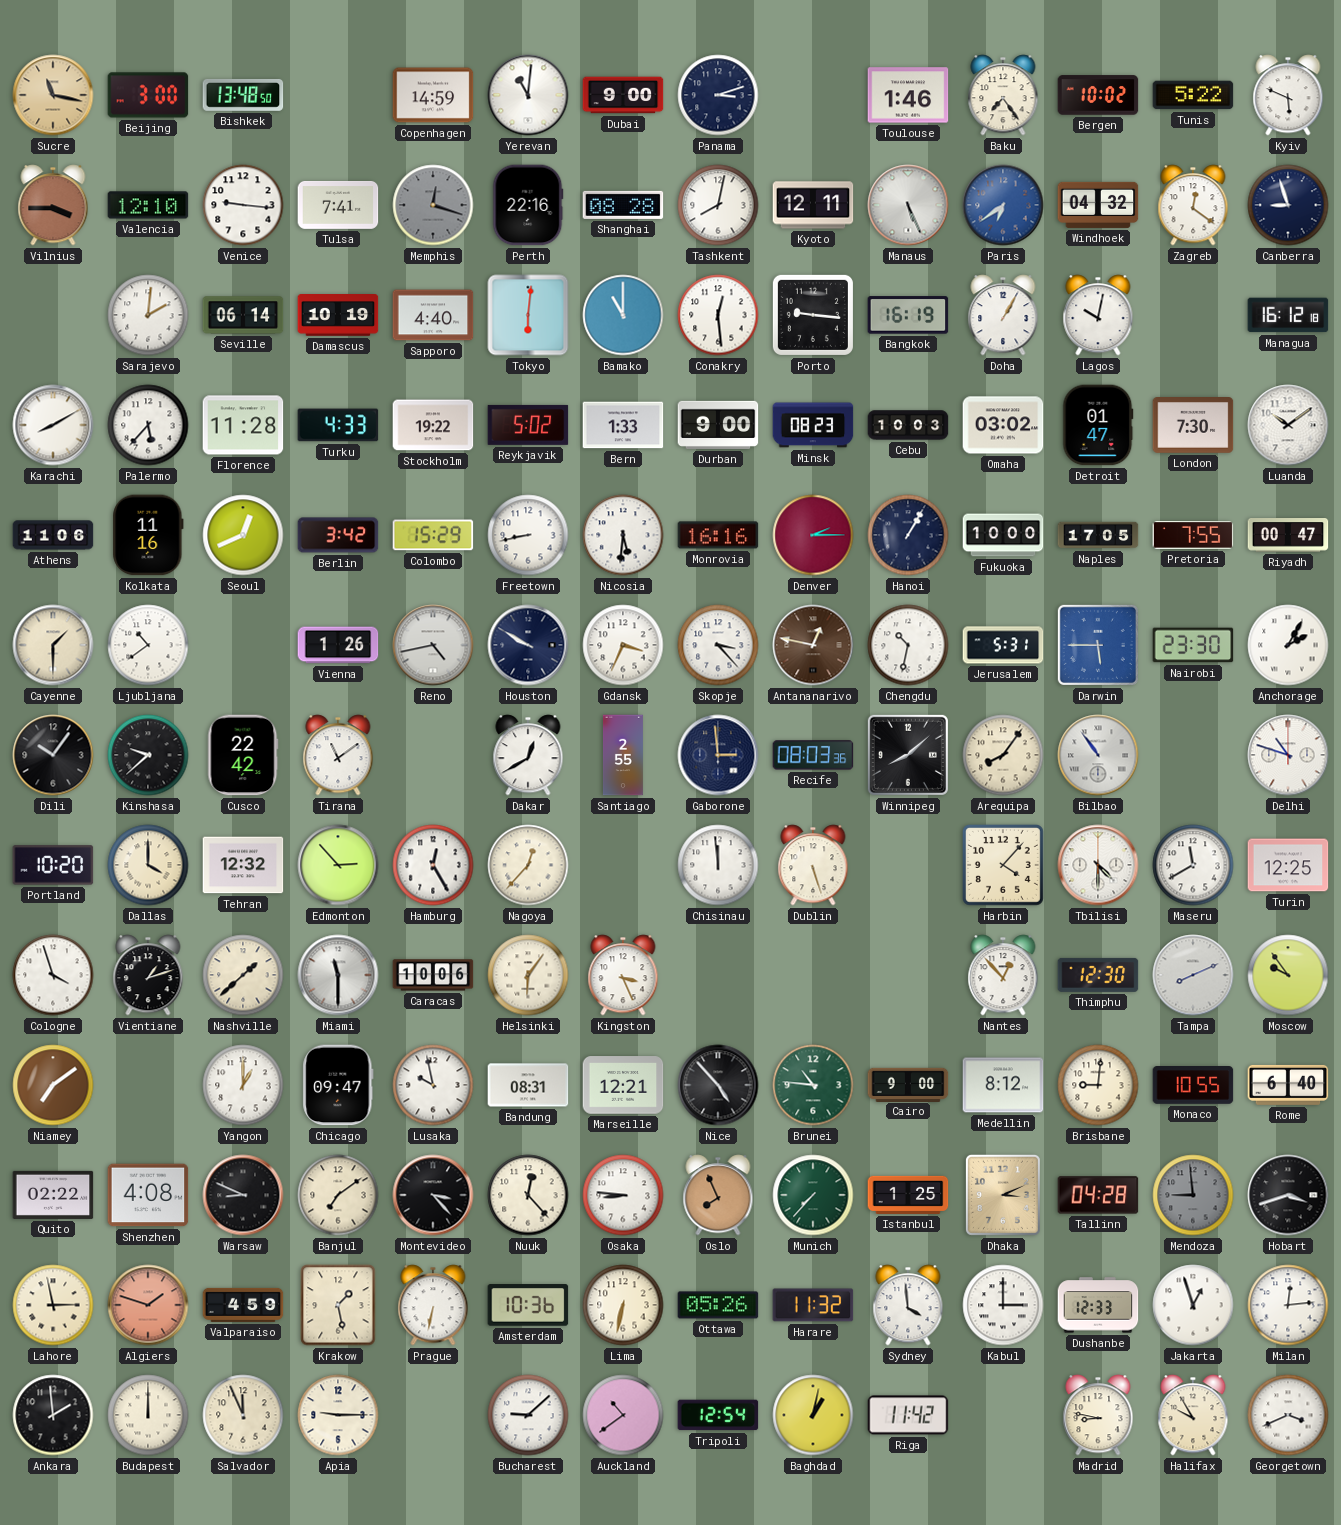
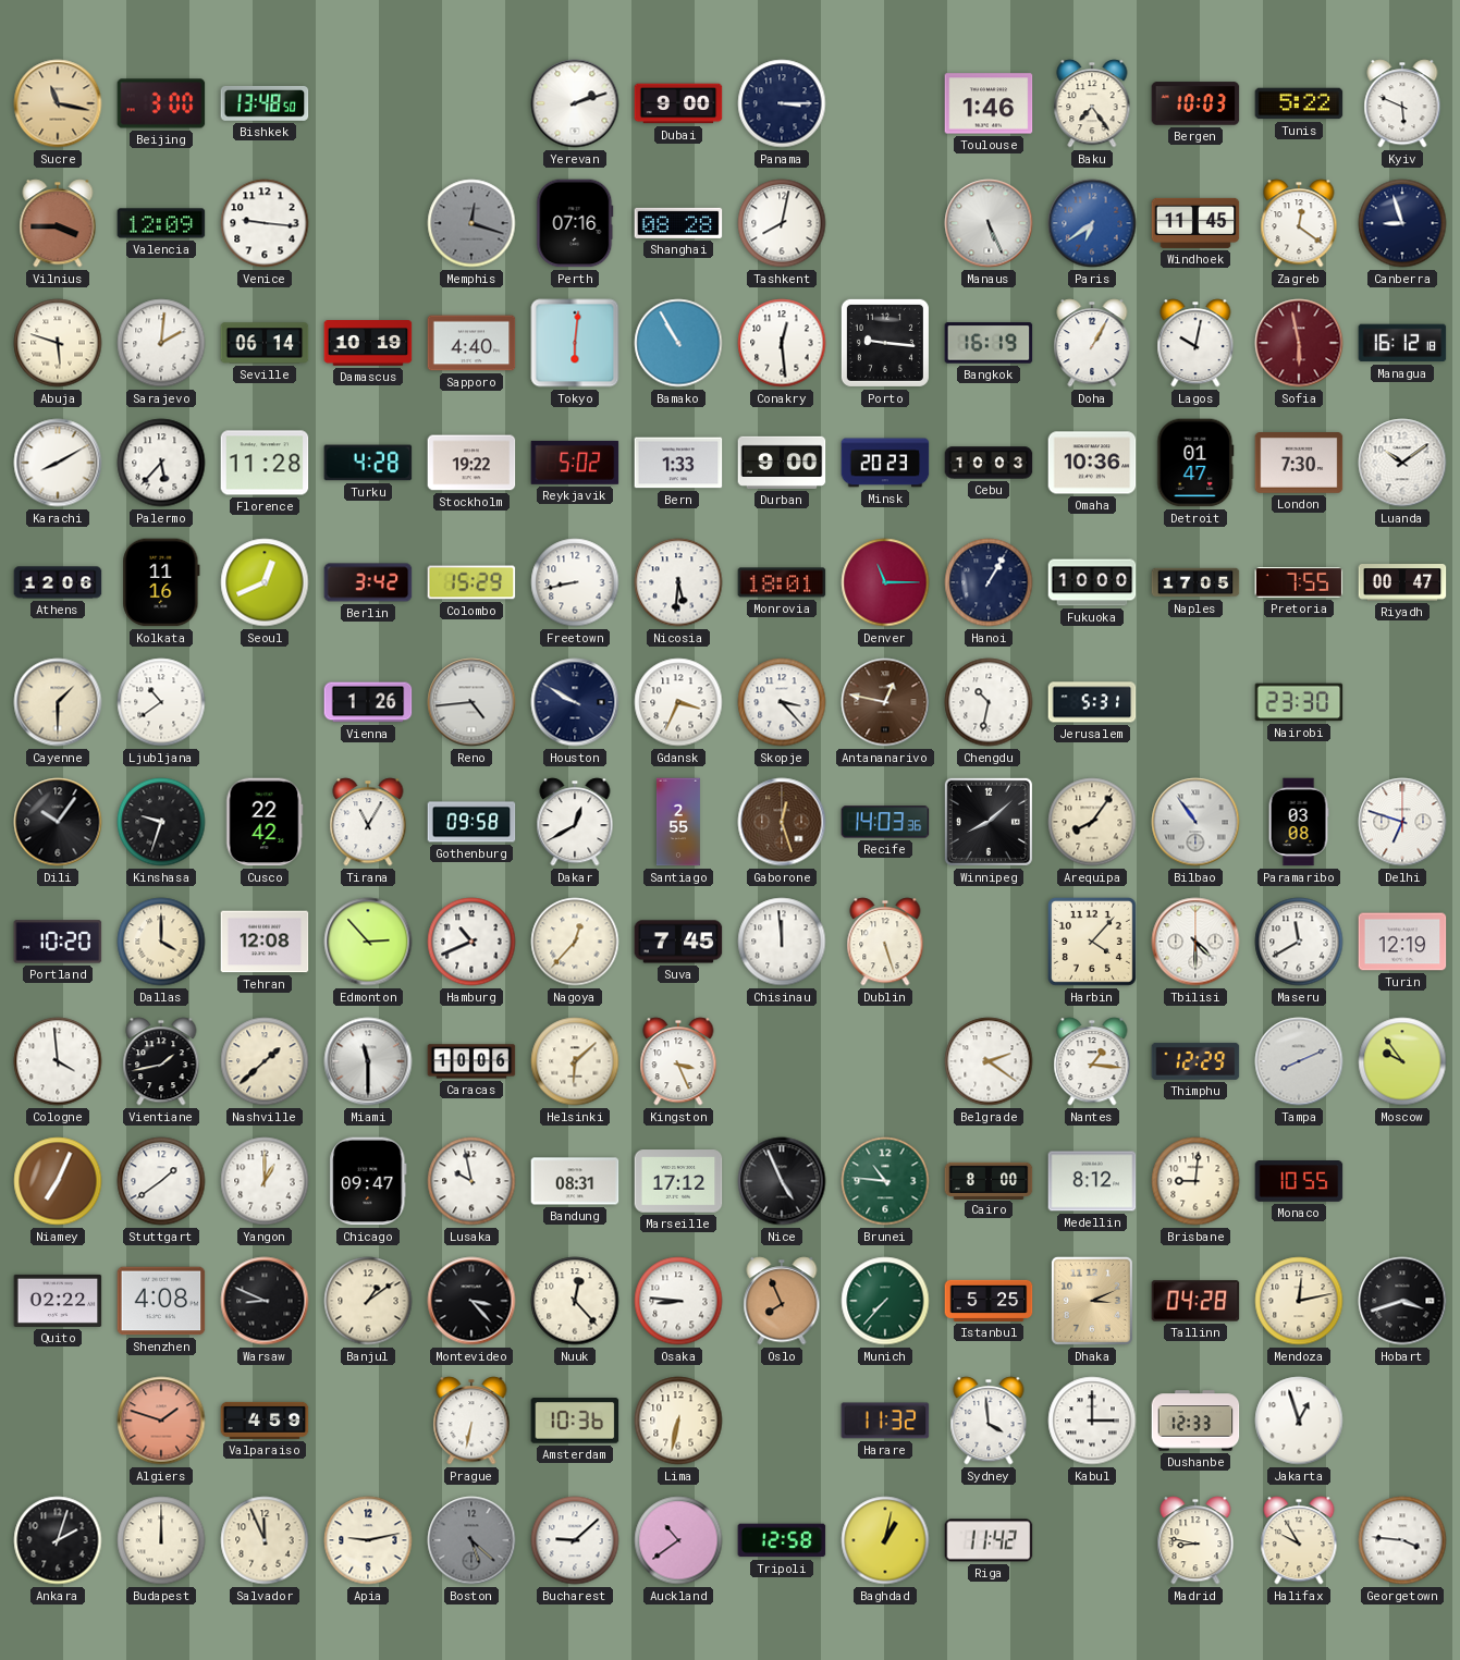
Copenhagen: 14:59 -> none
Yerevan: 11:01 -> 2:12
Panama: 3:12 -> 3:15
Bergen: 10:02 -> 10:03
Valencia: 12:10 -> 12:09
Tulsa: 7:41 -> none
Perth: 22:16 -> 07:16
Kyoto: 12:11 -> none
Windhoek: 04:32 -> 11:45
Abuja: none -> 5:48
Bamako: 11:00 -> 10:55
Sofia: none -> 5:58
Turku: 4:33 -> 4:28
Minsk: 08:23 -> 20:23
Omaha: 03:02 -> 10:36
Athens: 11:06 -> 12:06
Monrovia: 16:16 -> 18:01
Denver: 2:15 -> 11:15
Reno: 4:43 -> 4:44
Darwin: 5:45 -> none
Anchorage: 2:05 -> none
Kinshasa: 9:38 -> 9:33
Tirana: 11:09 -> 11:05
Gothenburg: none -> 09:58
Gaborone: 2:59 -> 12:27
Gaborone dial: navy -> brown
Recife: 08:03 -> 14:03
Paramaribo: none -> 03:08
Delhi: 10:48 -> 6:48
Tehran: 12:32 -> 12:08
Hamburg: 12:25 -> 10:41
Suva: none -> 7:45
Turin: 12:25 -> 12:19
Cologne: 3:57 -> 3:59
Vientiane: 1:12 -> 1:43
Helsinki: 6:06 -> 6:08
Belgrade: none -> 2:21
Nantes: 12:53 -> 1:16
Thimphu: 12:30 -> 12:29
Niamey: 7:09 -> 7:04
Stuttgart: none -> 1:39
Marseille: 12:21 -> 17:12
Nice: 4:53 -> 4:56
Cairo: 9:00 -> 8:00
Rome: 6:40 -> none
Banjul: 7:09 -> 1:09
Istanbul: 1:25 -> 5:25
Mendoza: 8:59 -> 12:13
Mendoza dial: grey -> cream
Lahore: 2:58 -> none
Krakow: 1:28 -> none
Ottawa: 05:26 -> none
Milan: 12:14 -> none
Ankara: 1:59 -> 2:03
Apia: 9:15 -> 9:13
Boston: none -> 5:22
Tripoli: 12:54 -> 12:58
Georgetown: 3:41 -> 3:46
